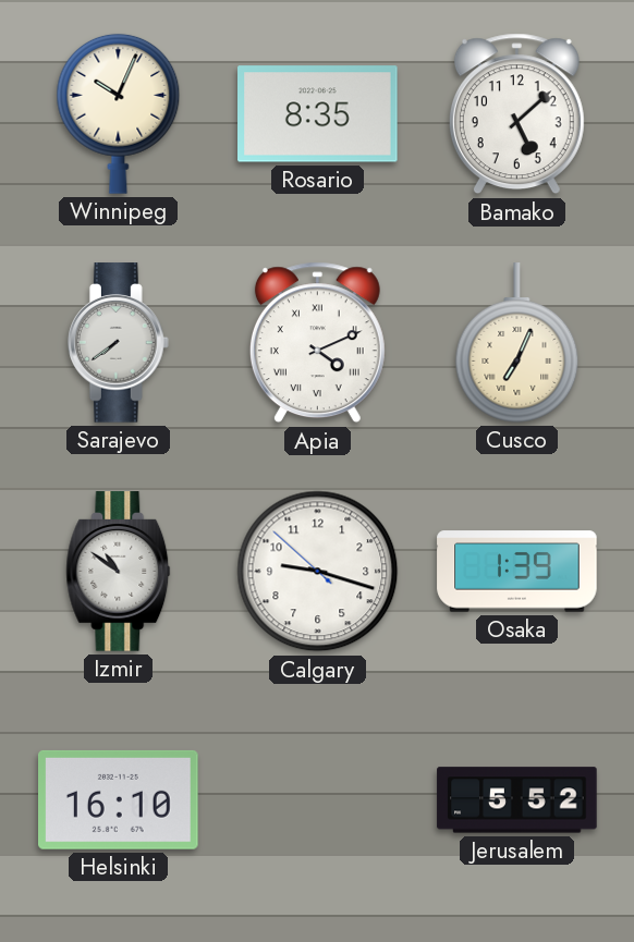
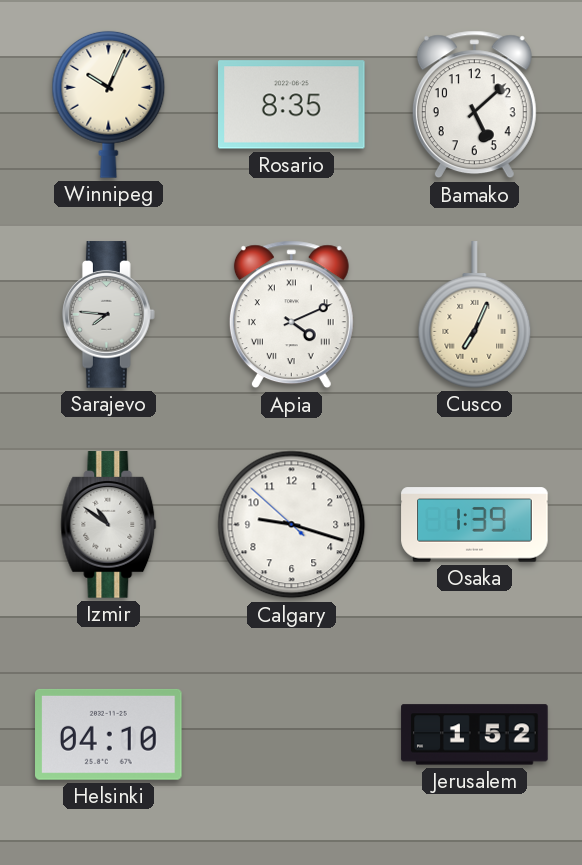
Sarajevo: 7:39 -> 7:46
Helsinki: 16:10 -> 04:10
Jerusalem: 5:52 -> 1:52
